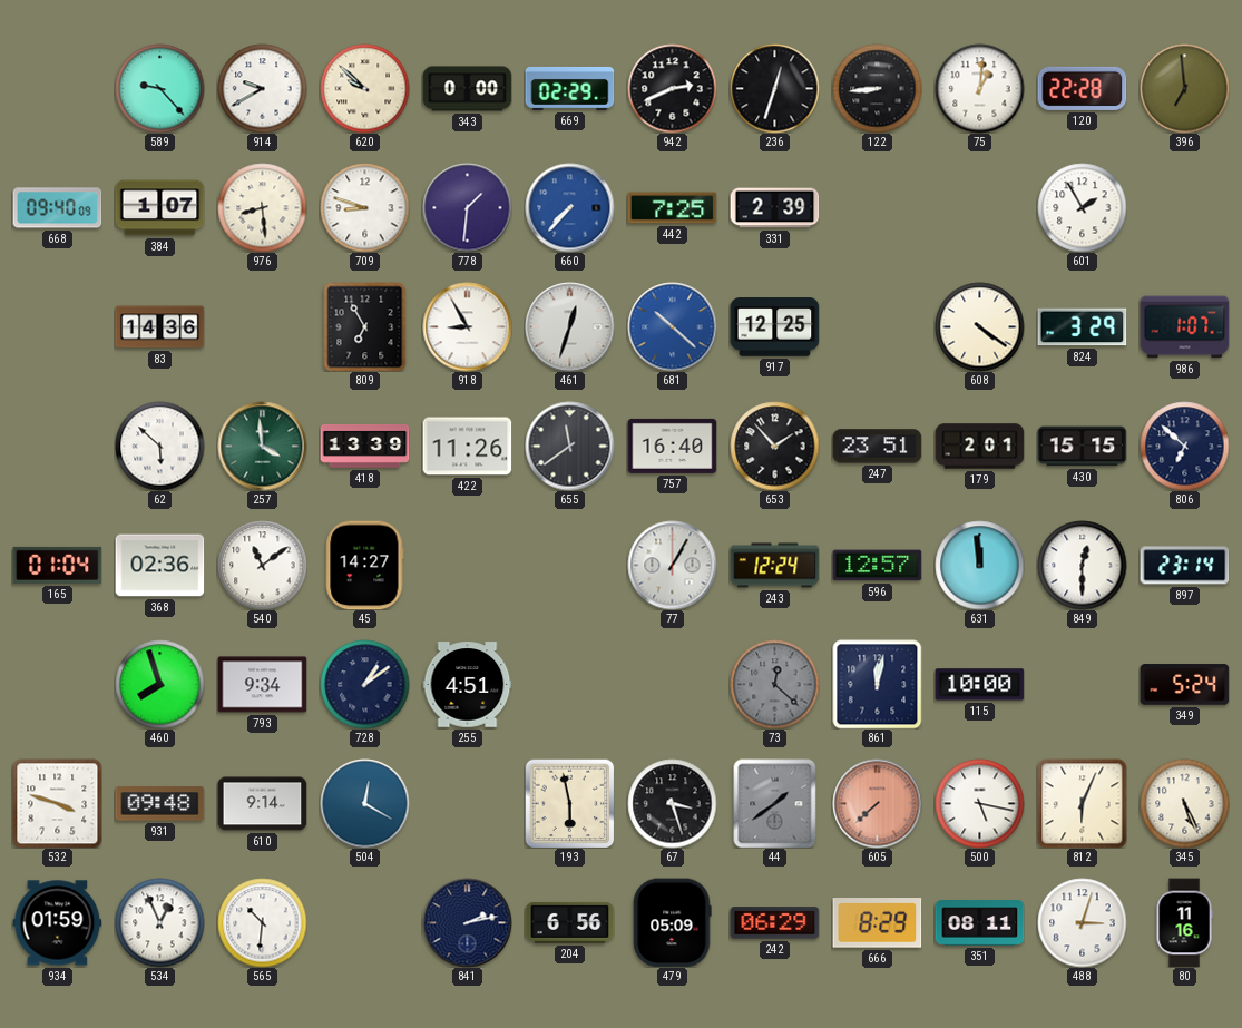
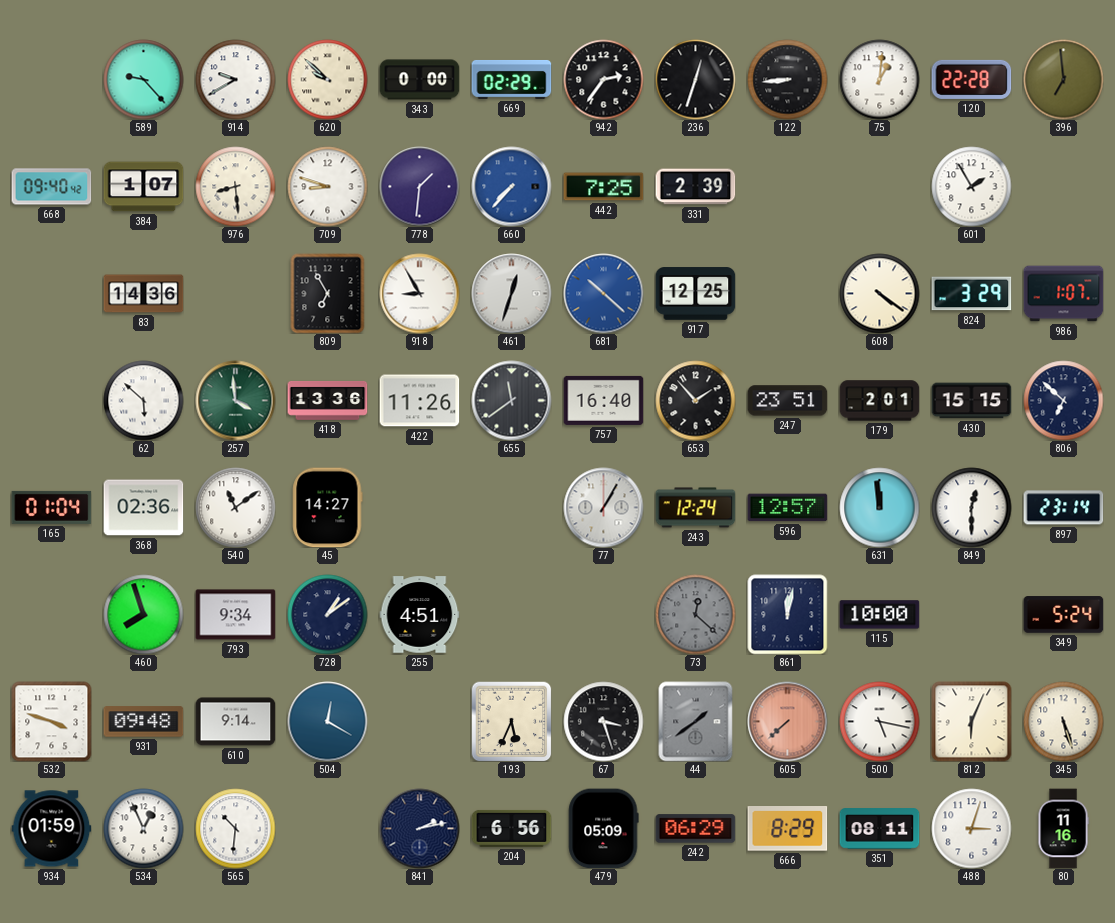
942: 2:41 -> 2:36
668: 09:40:09 -> 09:40:42
418: 13:39 -> 13:36
193: 5:58 -> 5:34
345: 5:26 -> 5:27
